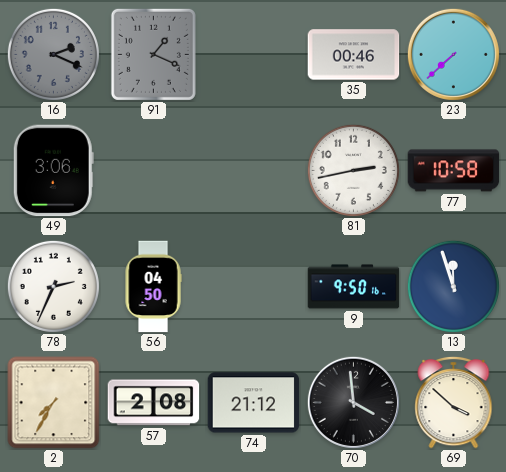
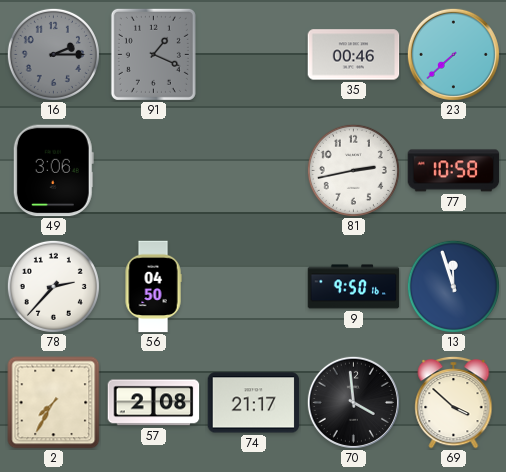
16: 2:19 -> 2:15
78: 2:34 -> 2:37
74: 21:12 -> 21:17
